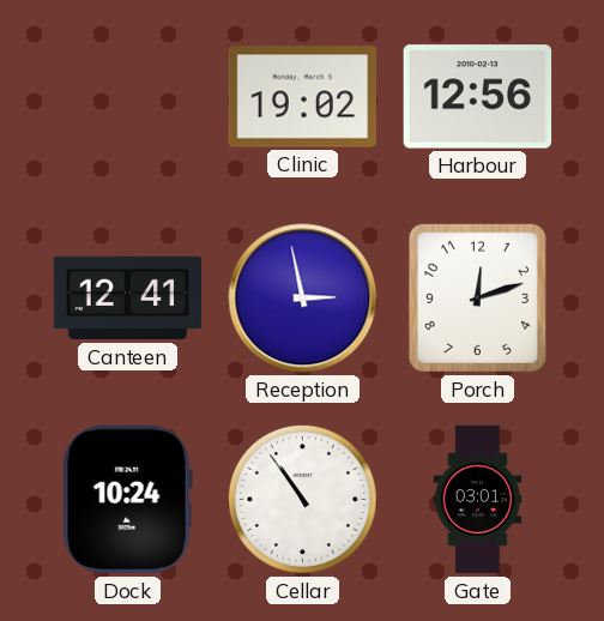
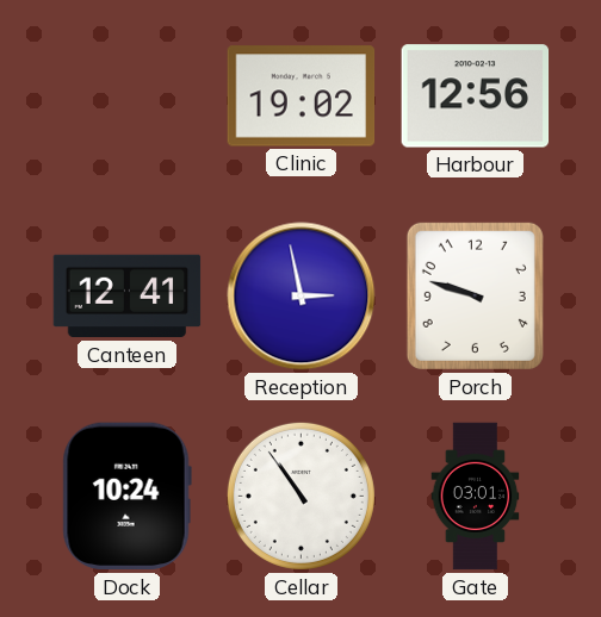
Porch: 12:12 -> 9:48
